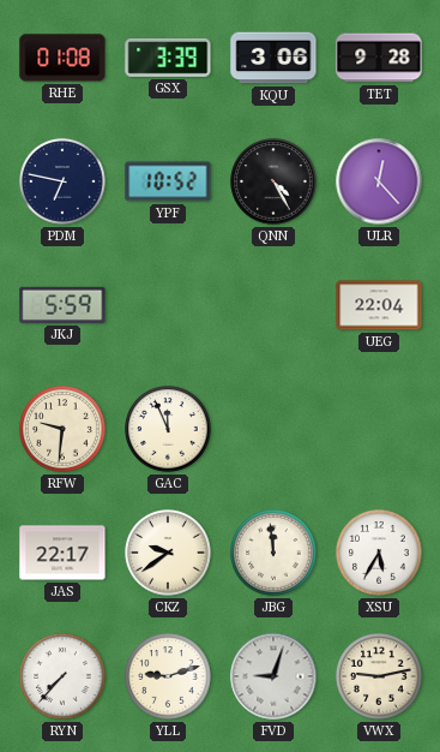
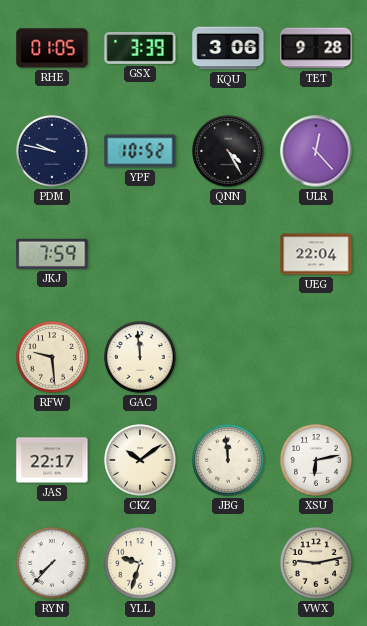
RHE: 01:08 -> 01:05
PDM: 6:47 -> 9:47
JKJ: 5:59 -> 7:59
RFW: 9:31 -> 9:29
GAC: 11:56 -> 11:59
CKZ: 9:39 -> 10:09
XSU: 5:35 -> 6:13
YLL: 9:12 -> 9:33
FVD: 9:03 -> none
